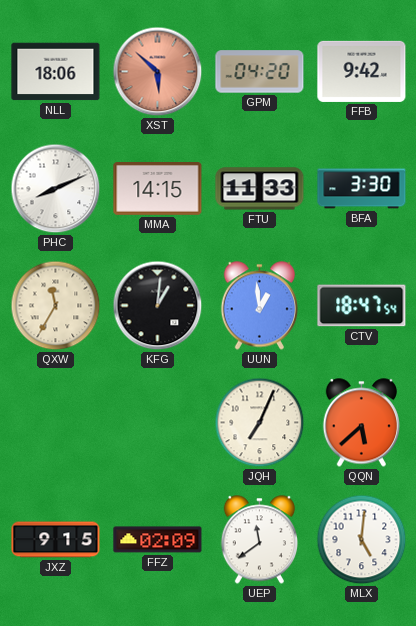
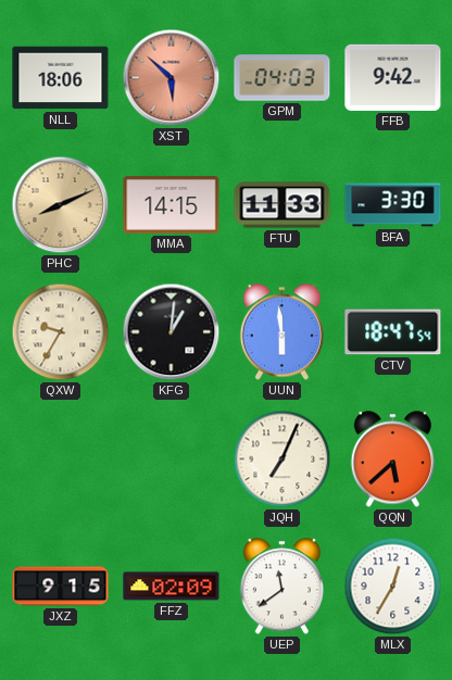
GPM: 04:20 -> 04:03
PHC dial: white -> champagne
QXW: 11:35 -> 9:35
UUN: 12:59 -> 5:59
MLX: 5:01 -> 12:35
